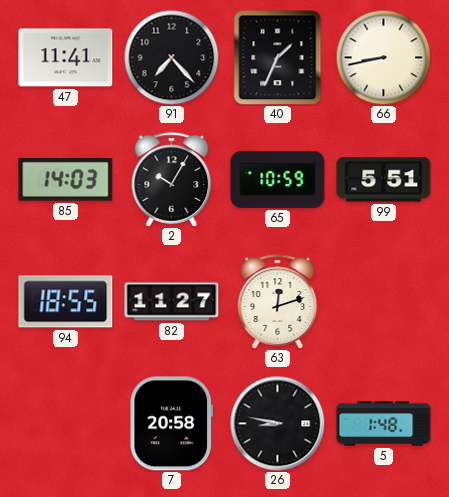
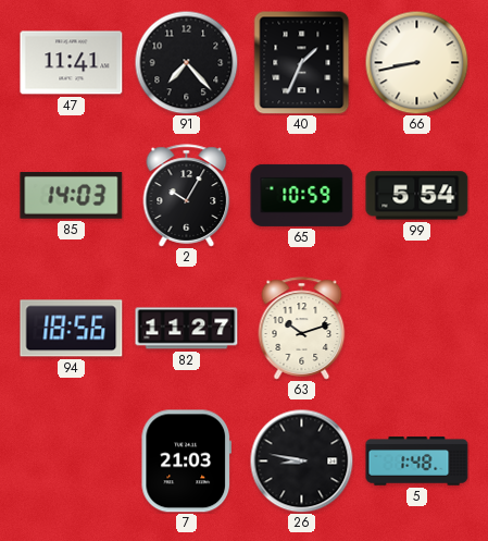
99: 5:51 -> 5:54
94: 18:55 -> 18:56
63: 12:12 -> 10:12
7: 20:58 -> 21:03
